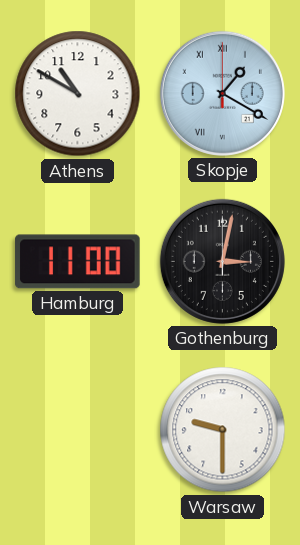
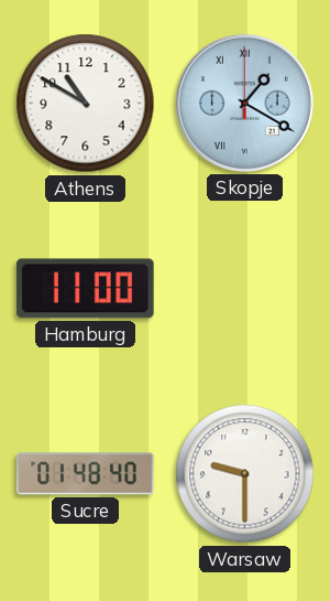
Gothenburg: 3:02 -> none
Sucre: none -> 01:48
